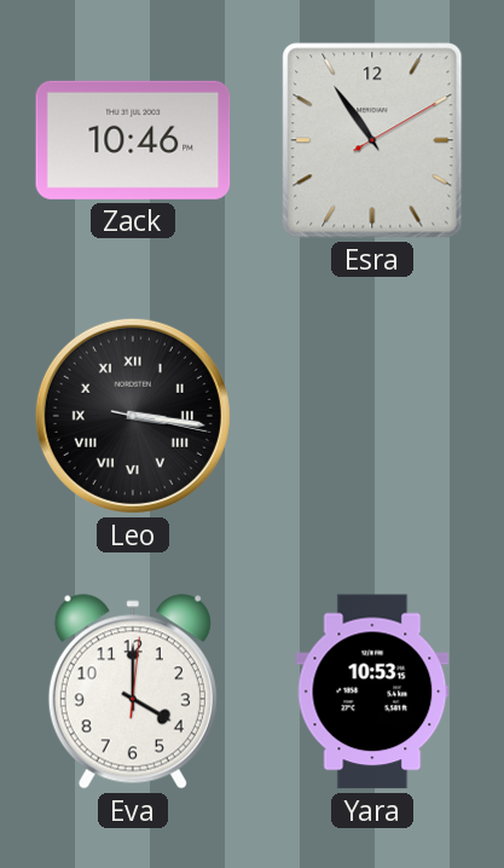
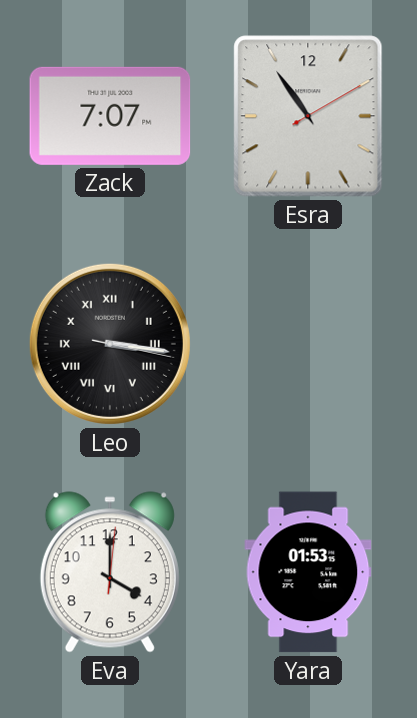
Zack: 10:46 -> 7:07
Yara: 10:53 -> 01:53
